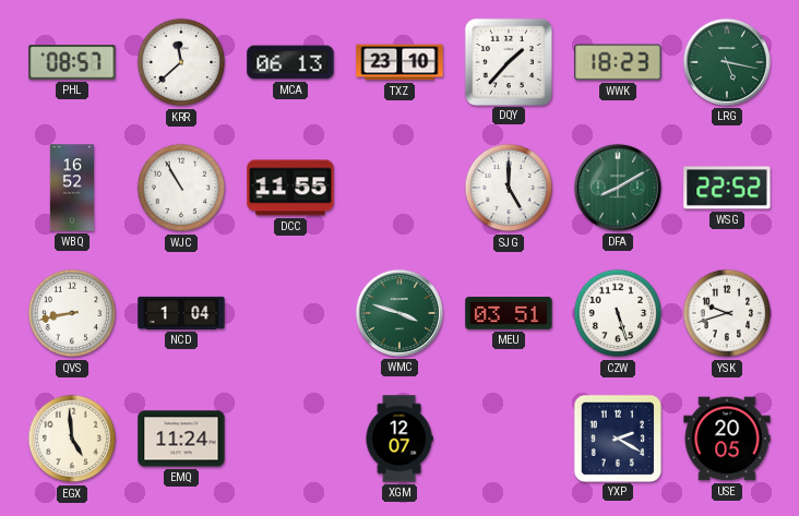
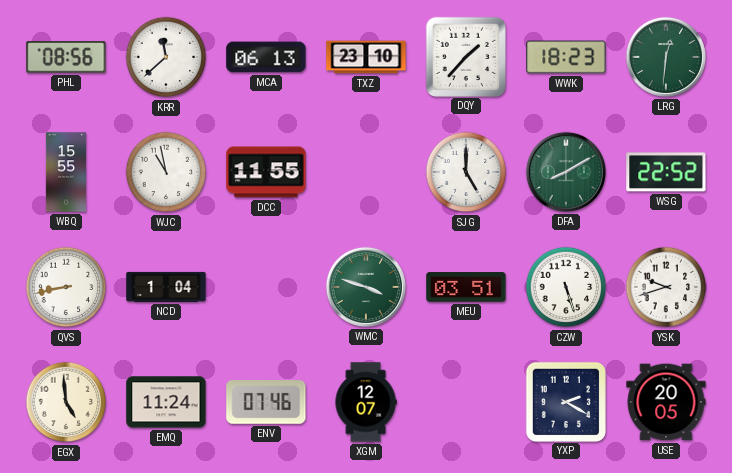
PHL: 08:57 -> 08:56
LRG: 5:17 -> 12:31
WBQ: 16:52 -> 15:55
WJC: 10:55 -> 10:58
ENV: none -> 07:46
